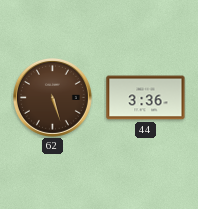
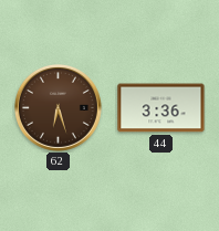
62: 5:27 -> 6:27
